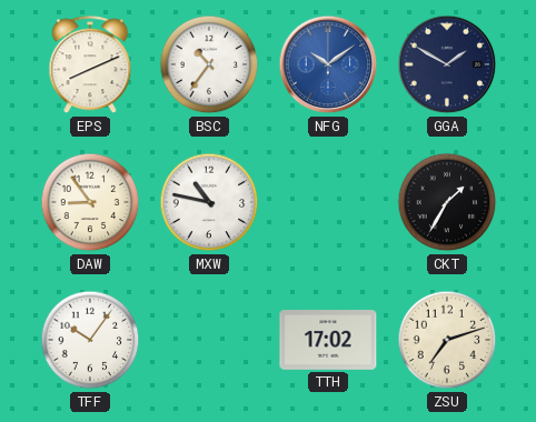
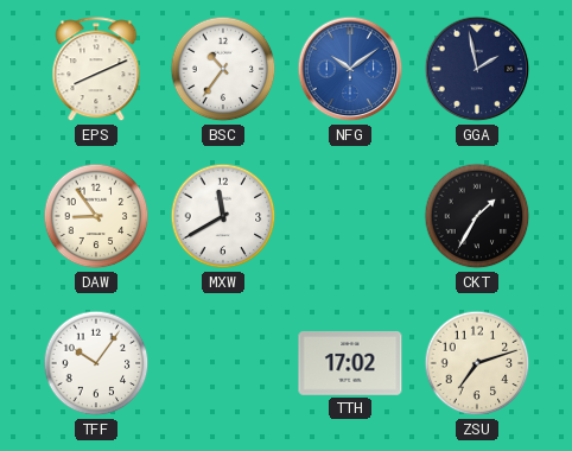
GGA: 1:50 -> 1:58
MXW: 10:47 -> 11:40
